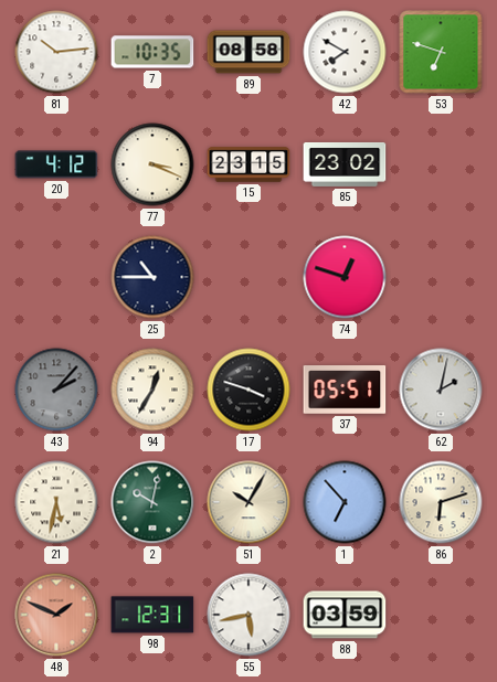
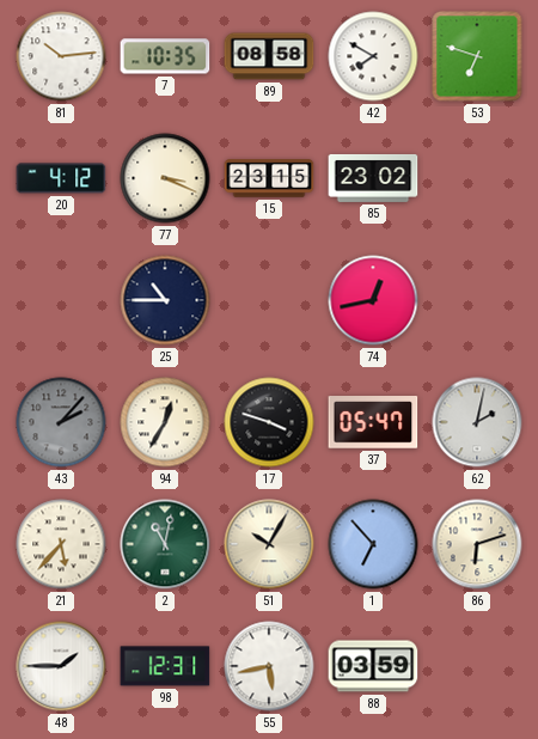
74: 12:48 -> 12:43
37: 05:51 -> 05:47
21: 5:32 -> 5:37
2: 10:02 -> 11:02
48: 1:49 -> 1:45
48 dial: salmon -> white
